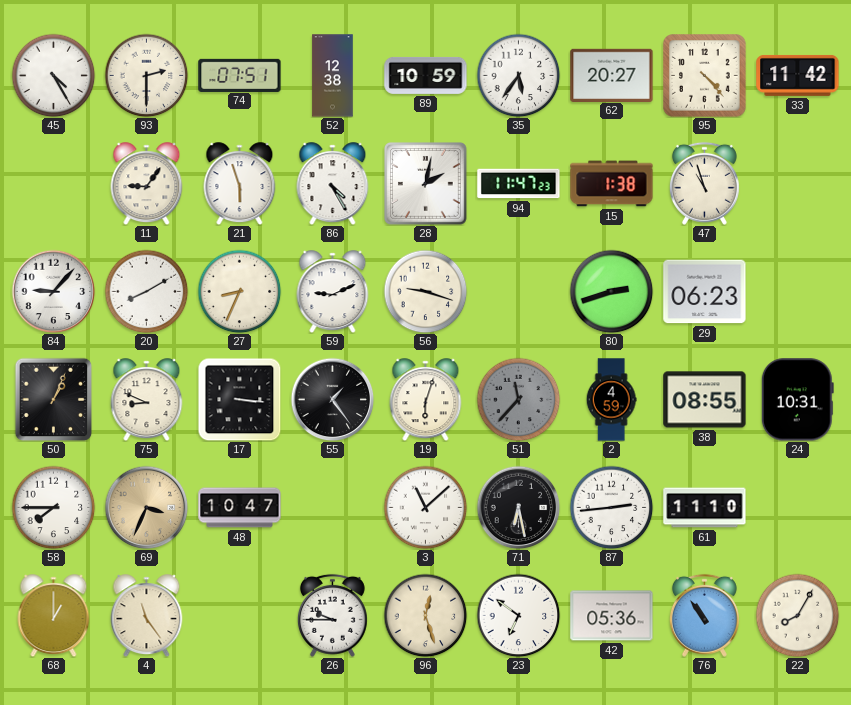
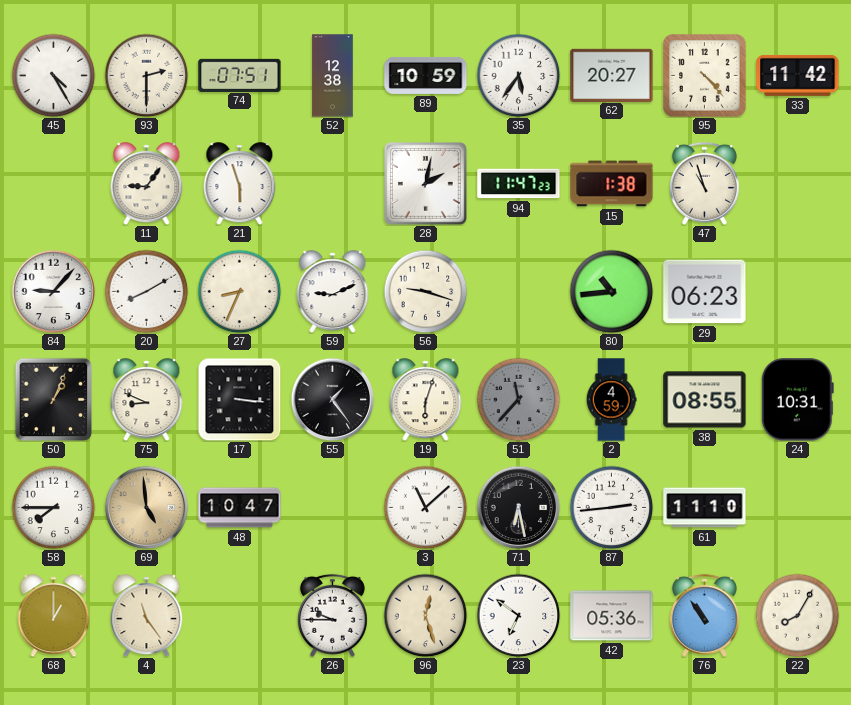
86: 4:25 -> none
80: 2:42 -> 10:44
69: 3:34 -> 4:59
